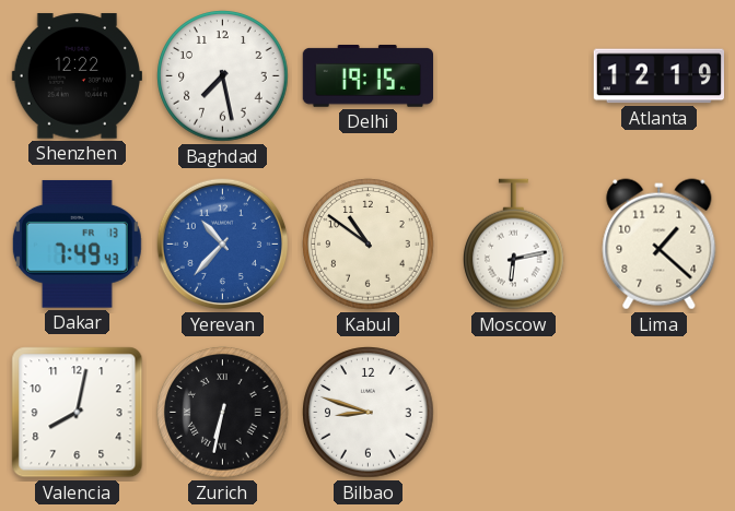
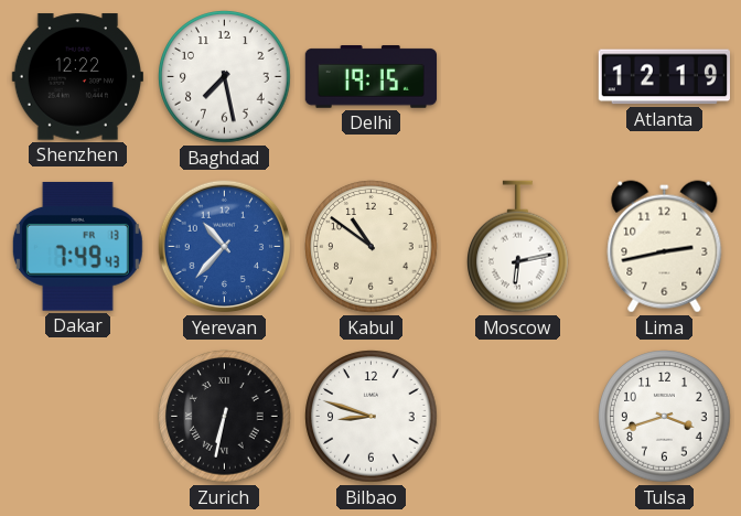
Lima: 1:22 -> 2:43
Valencia: 8:02 -> none
Tulsa: none -> 3:42
